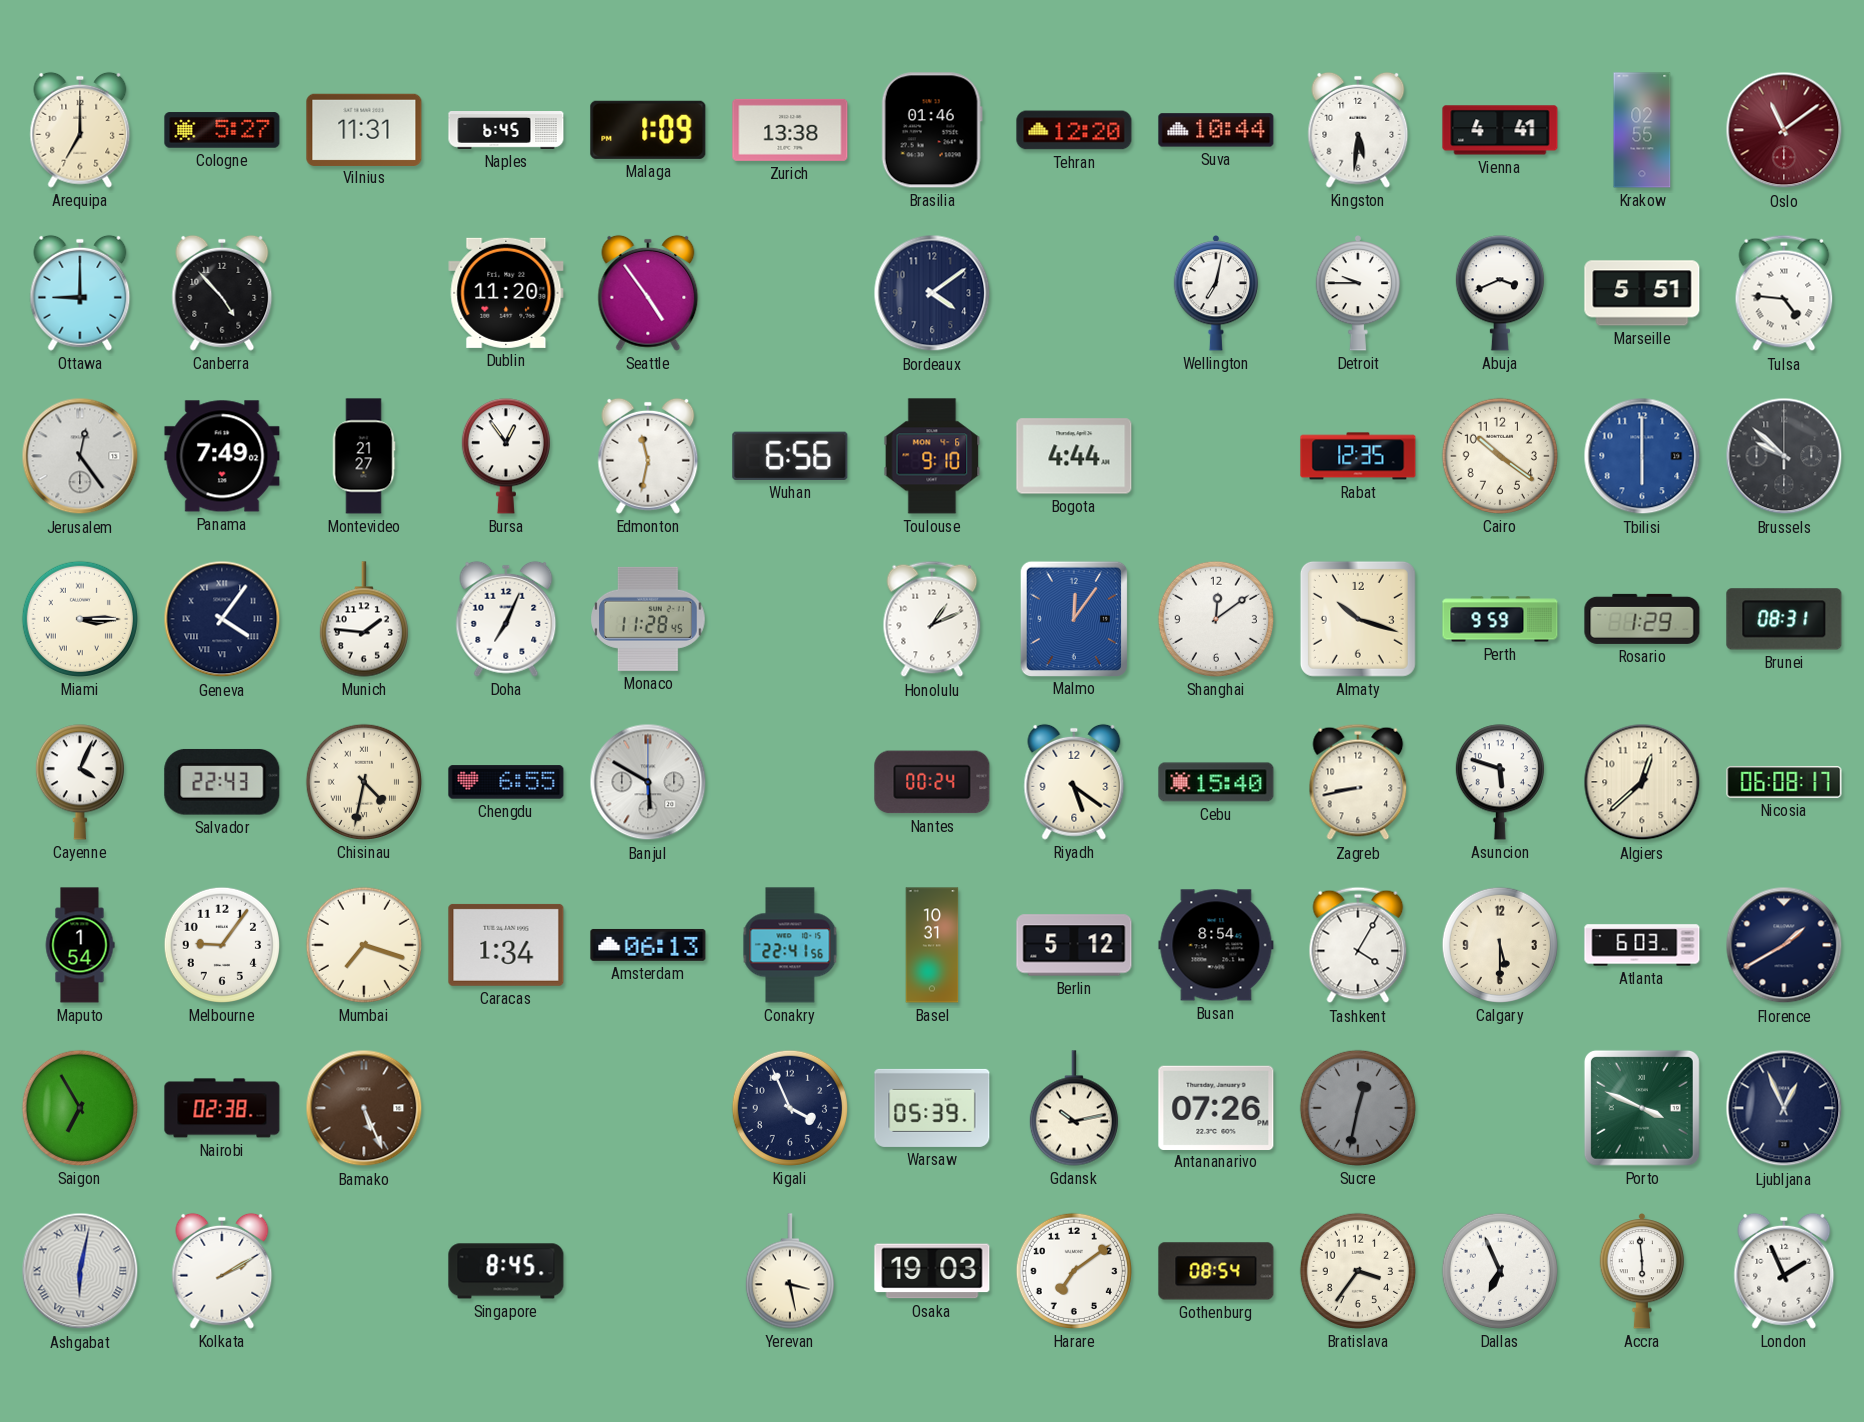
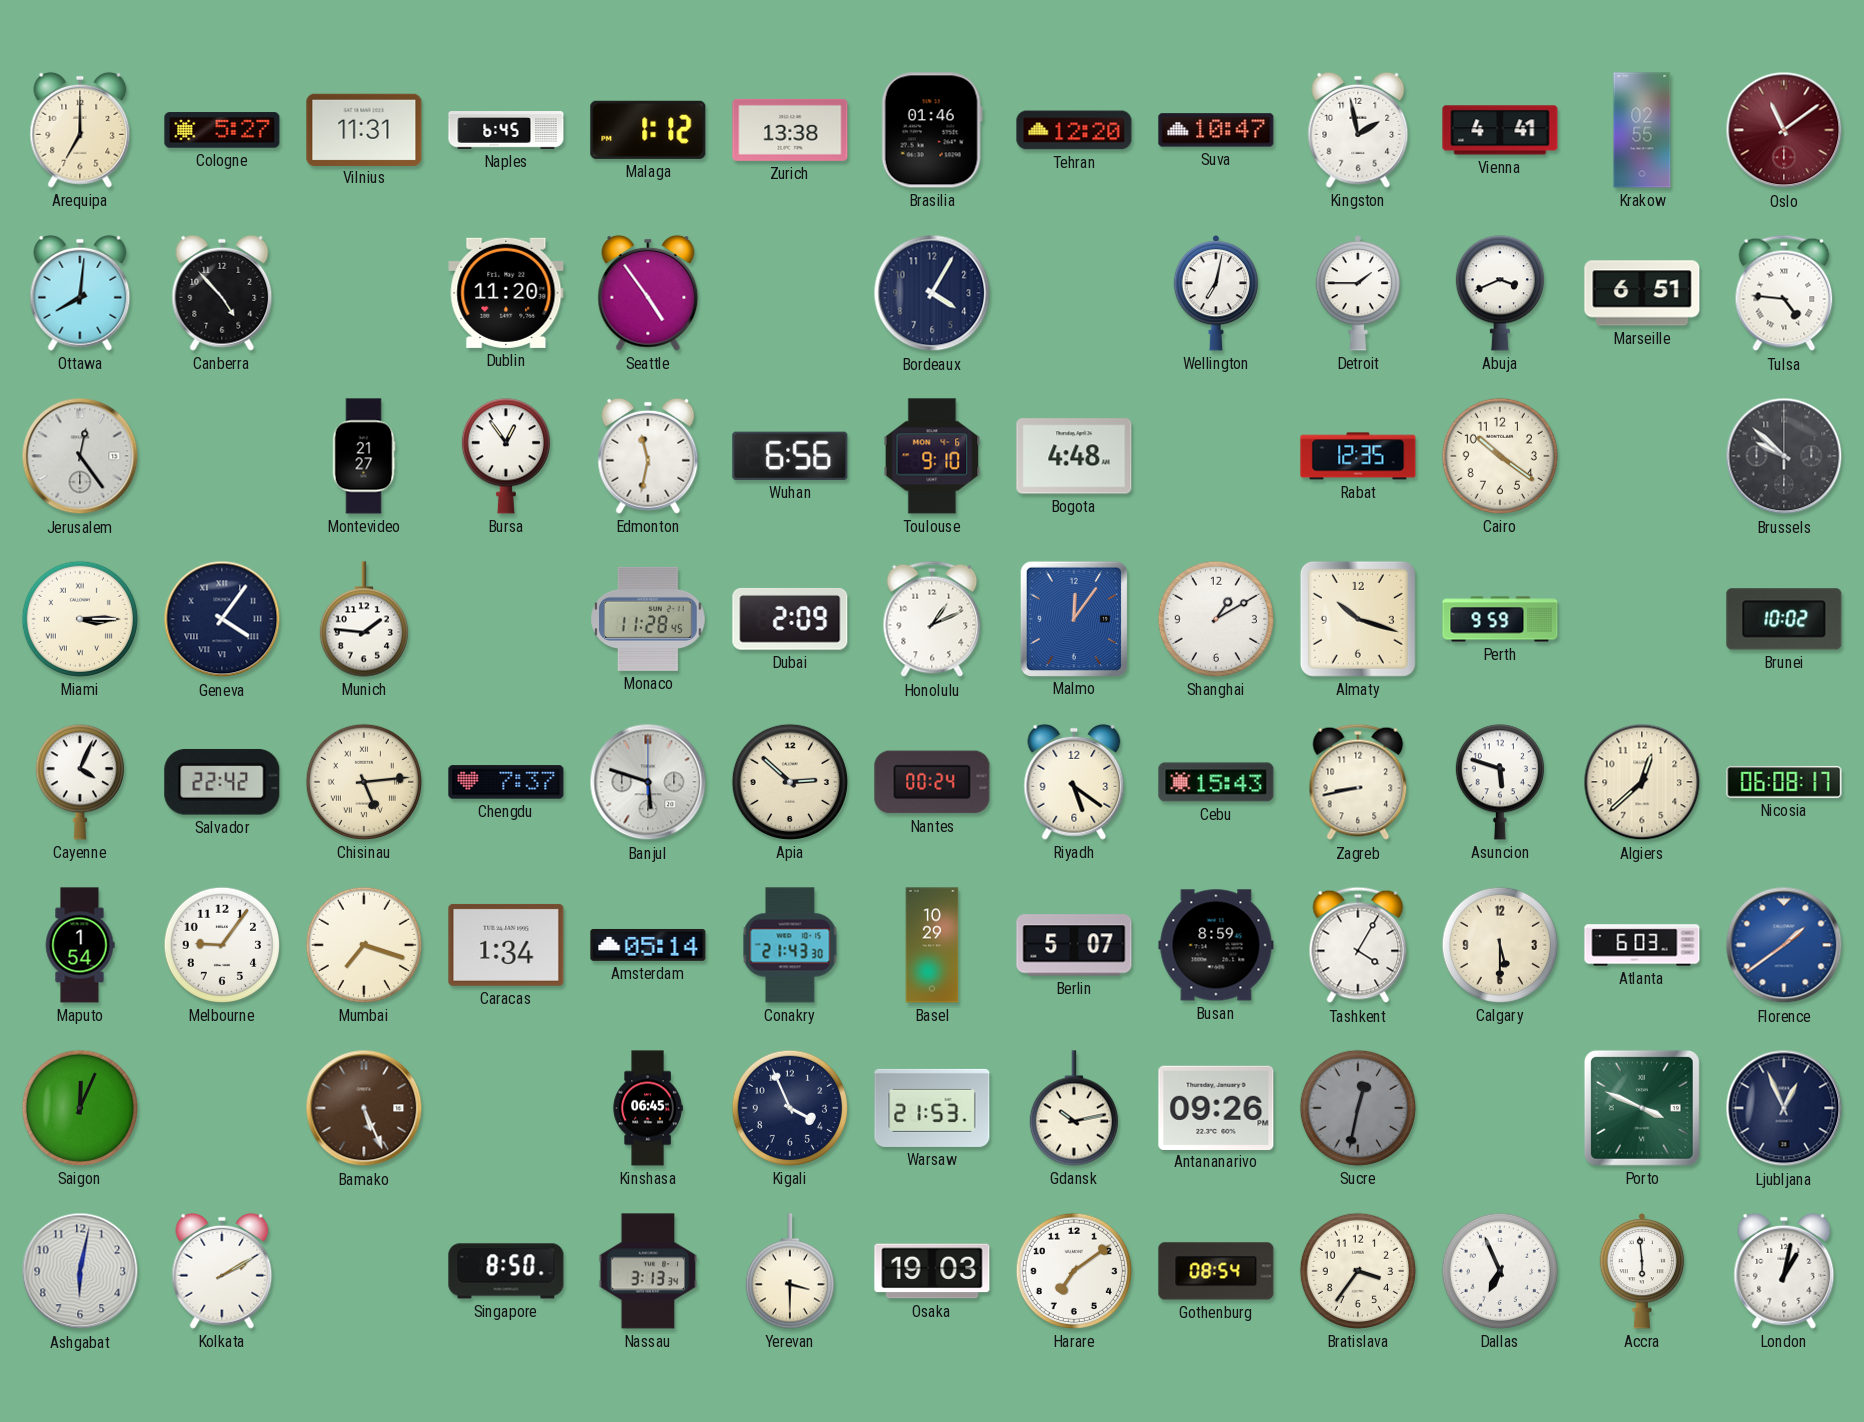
Malaga: 1:09 -> 1:12
Suva: 10:44 -> 10:47
Kingston: 5:31 -> 1:58
Ottawa: 9:00 -> 8:01
Bordeaux: 4:09 -> 4:05
Detroit: 9:45 -> 1:45
Marseille: 5:51 -> 6:51
Panama: 7:49 -> none
Bogota: 4:44 -> 4:48
Tbilisi: 6:00 -> none
Doha: 7:04 -> none
Dubai: none -> 2:09
Shanghai: 12:09 -> 1:10
Rosario: 1:29 -> none
Brunei: 08:31 -> 10:02
Salvador: 22:43 -> 22:42
Chisinau: 4:32 -> 5:14
Chengdu: 6:55 -> 7:37
Banjul: 5:50 -> 5:48
Apia: none -> 2:52
Cebu: 15:40 -> 15:43
Amsterdam: 06:13 -> 05:14
Conakry: 22:41 -> 21:43
Basel: 10:31 -> 10:29
Berlin: 5:12 -> 5:07
Busan: 8:54 -> 8:59
Florence: 1:40 -> 1:39
Florence dial: navy -> blue
Saigon: 6:55 -> 12:04
Nairobi: 02:38 -> none
Kinshasa: none -> 06:45
Warsaw: 05:39 -> 21:53
Antananarivo: 07:26 -> 09:26
Ashgabat numerals: Roman -> Arabic
Singapore: 8:45 -> 8:50
Nassau: none -> 3:13
Yerevan: 3:28 -> 3:30
London: 1:56 -> 1:02
